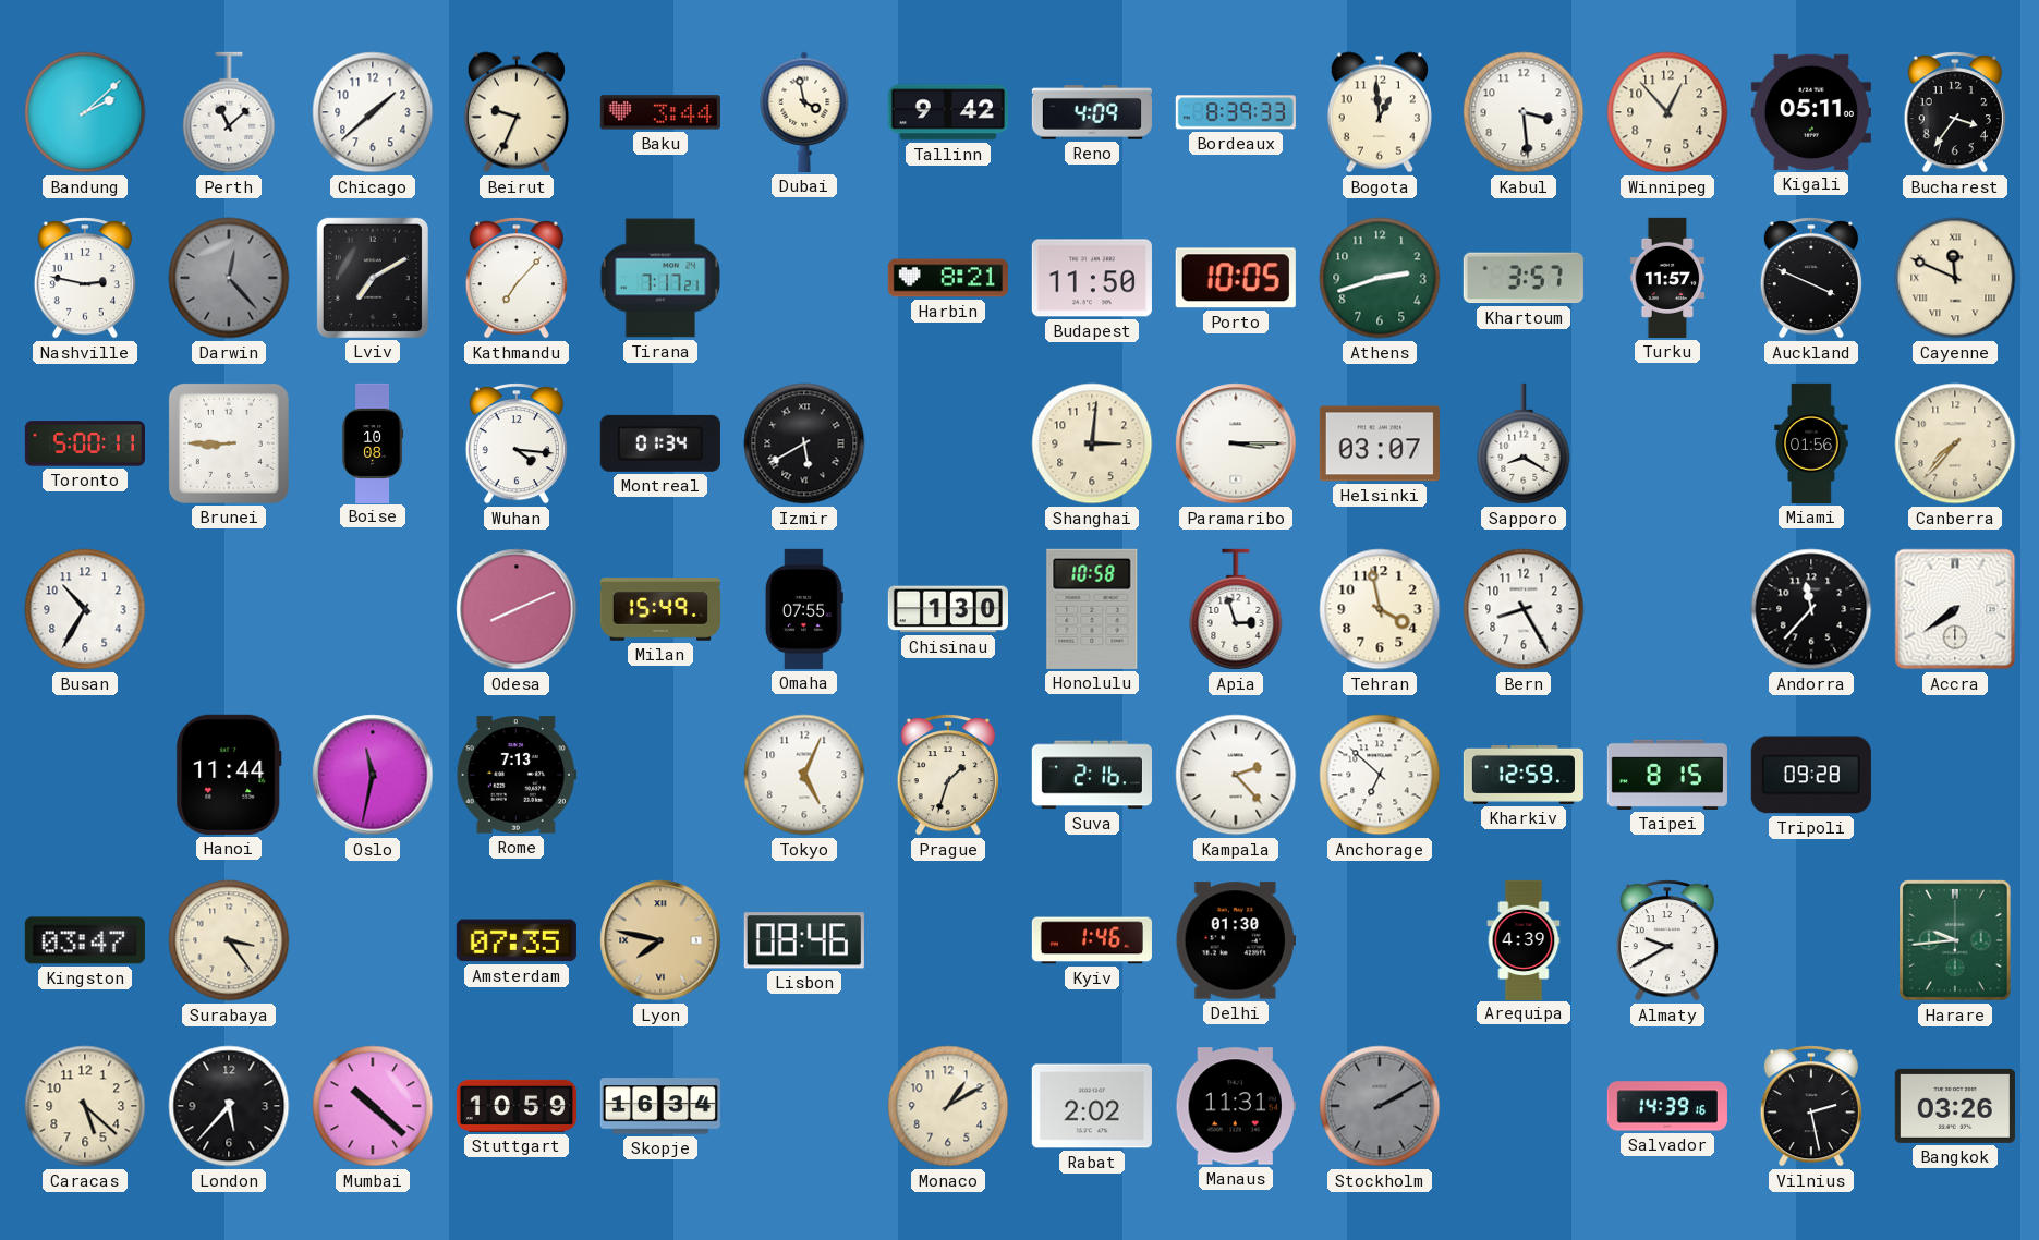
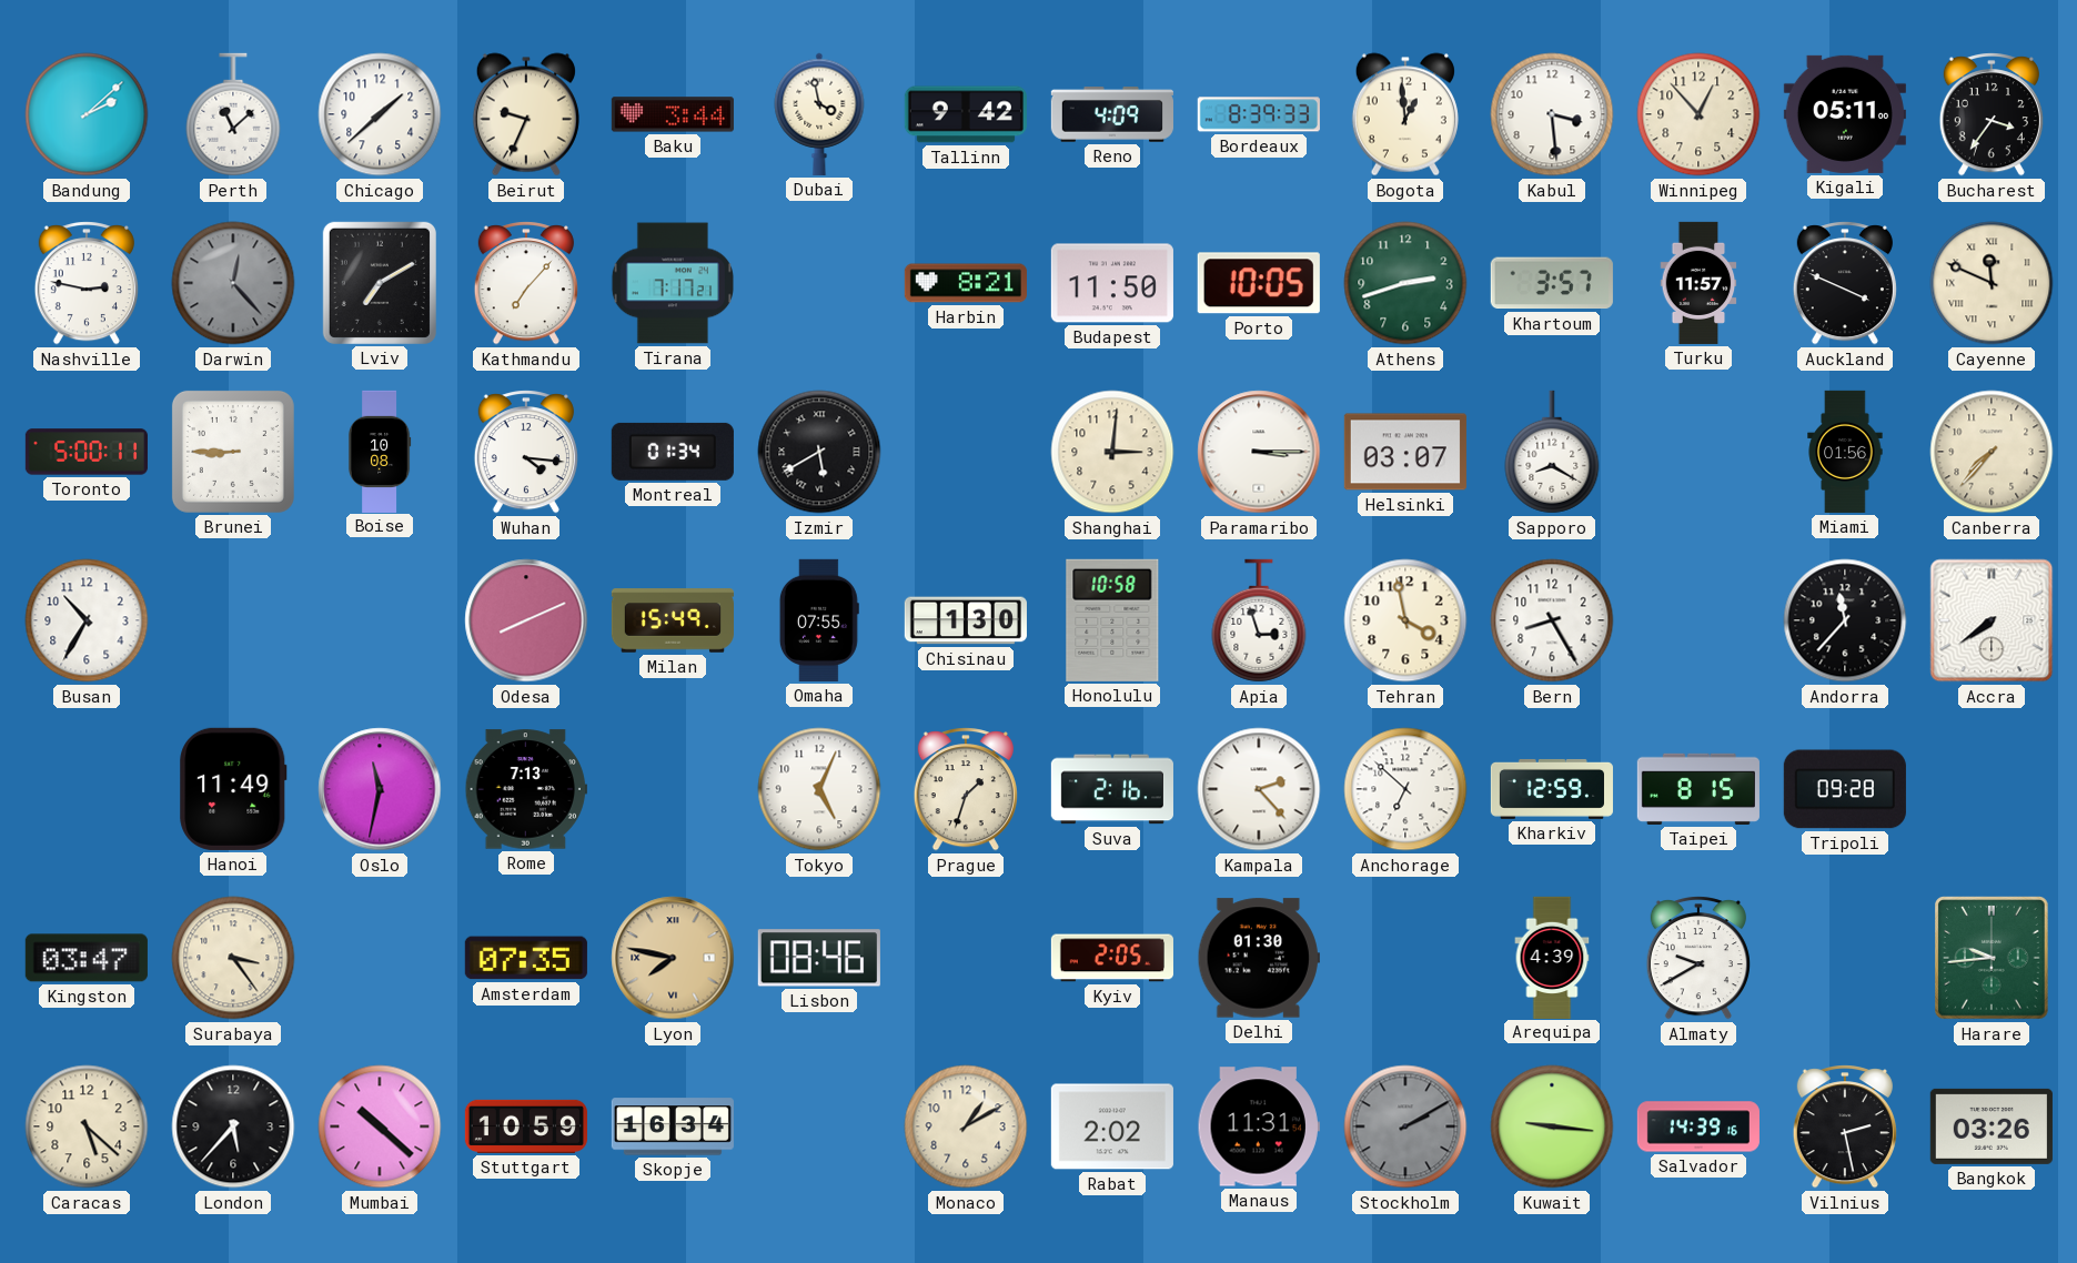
Hanoi: 11:44 -> 11:49
Kyiv: 1:46 -> 2:05
Kuwait: none -> 9:16
